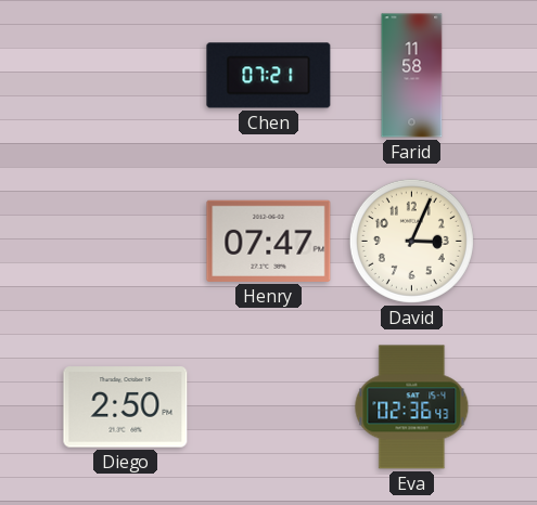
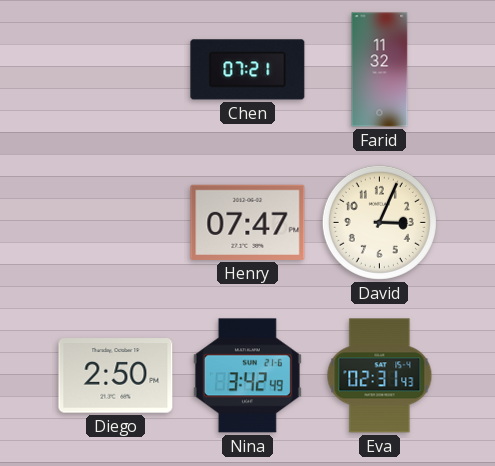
Farid: 11:58 -> 11:32
Nina: none -> 3:42
Eva: 02:36 -> 02:31
